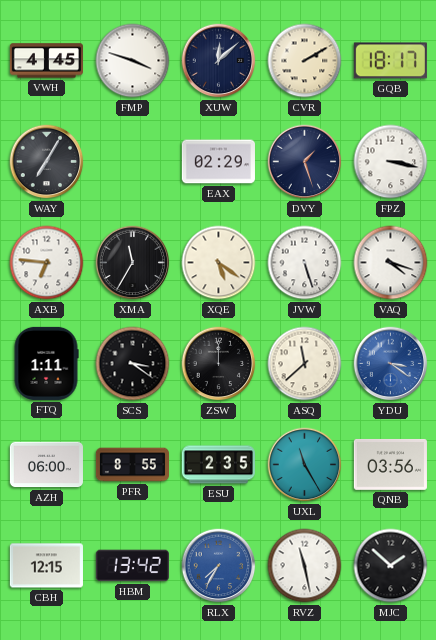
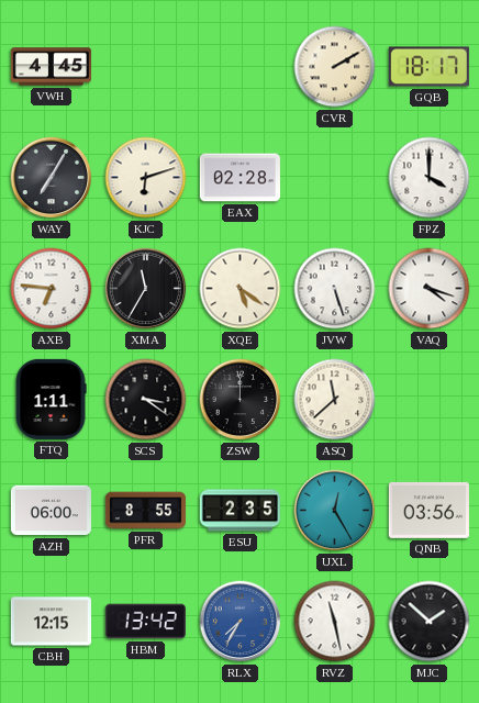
FMP: 3:48 -> none
XUW: 12:08 -> none
KJC: none -> 6:12
EAX: 02:29 -> 02:28
DVY: 1:27 -> none
FPZ: 3:17 -> 4:00
YDU: 3:21 -> none
UXL: 11:25 -> 12:25
